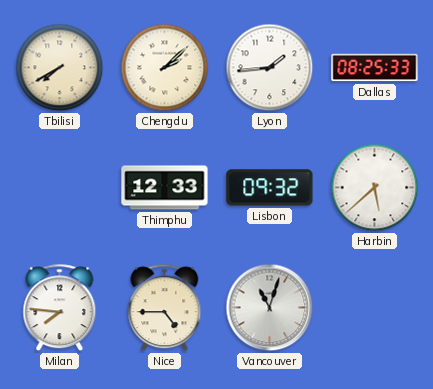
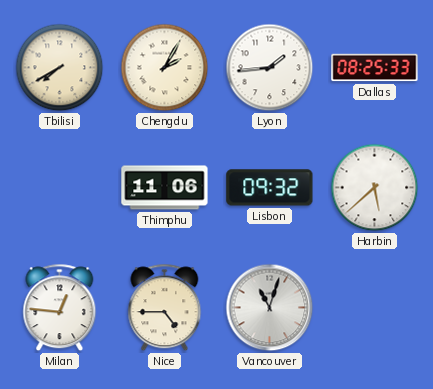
Chengdu: 2:08 -> 2:05
Thimphu: 12:33 -> 11:06
Milan: 7:46 -> 12:46
